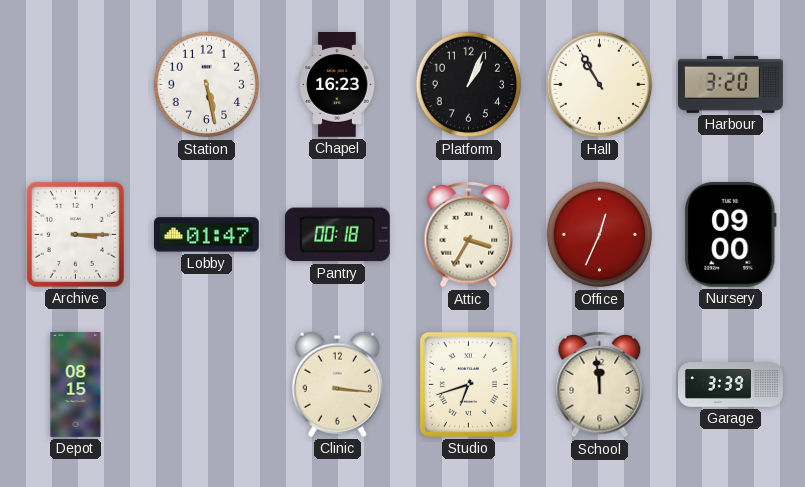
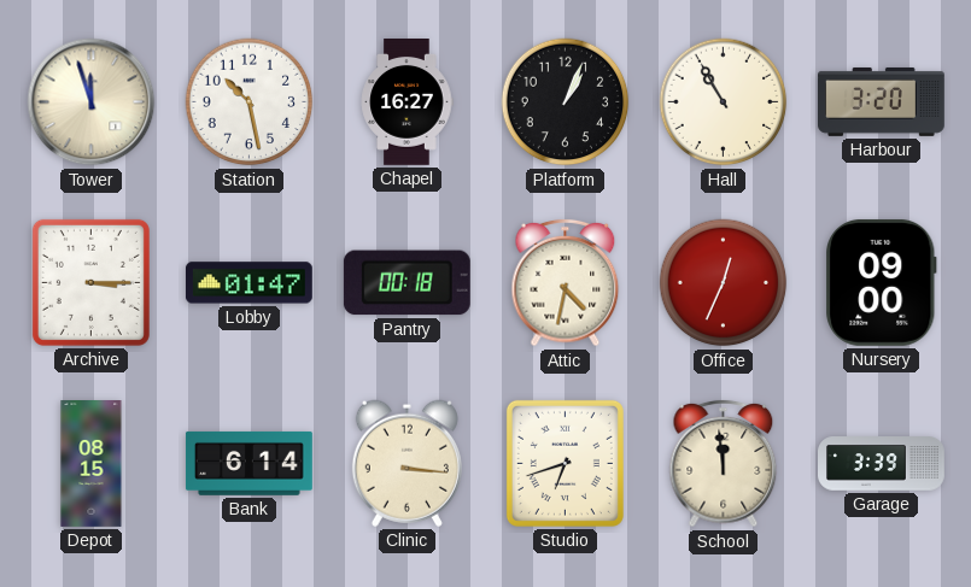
Tower: none -> 11:57
Station: 5:28 -> 10:28
Chapel: 16:23 -> 16:27
Attic: 3:35 -> 4:32
Bank: none -> 6:14
